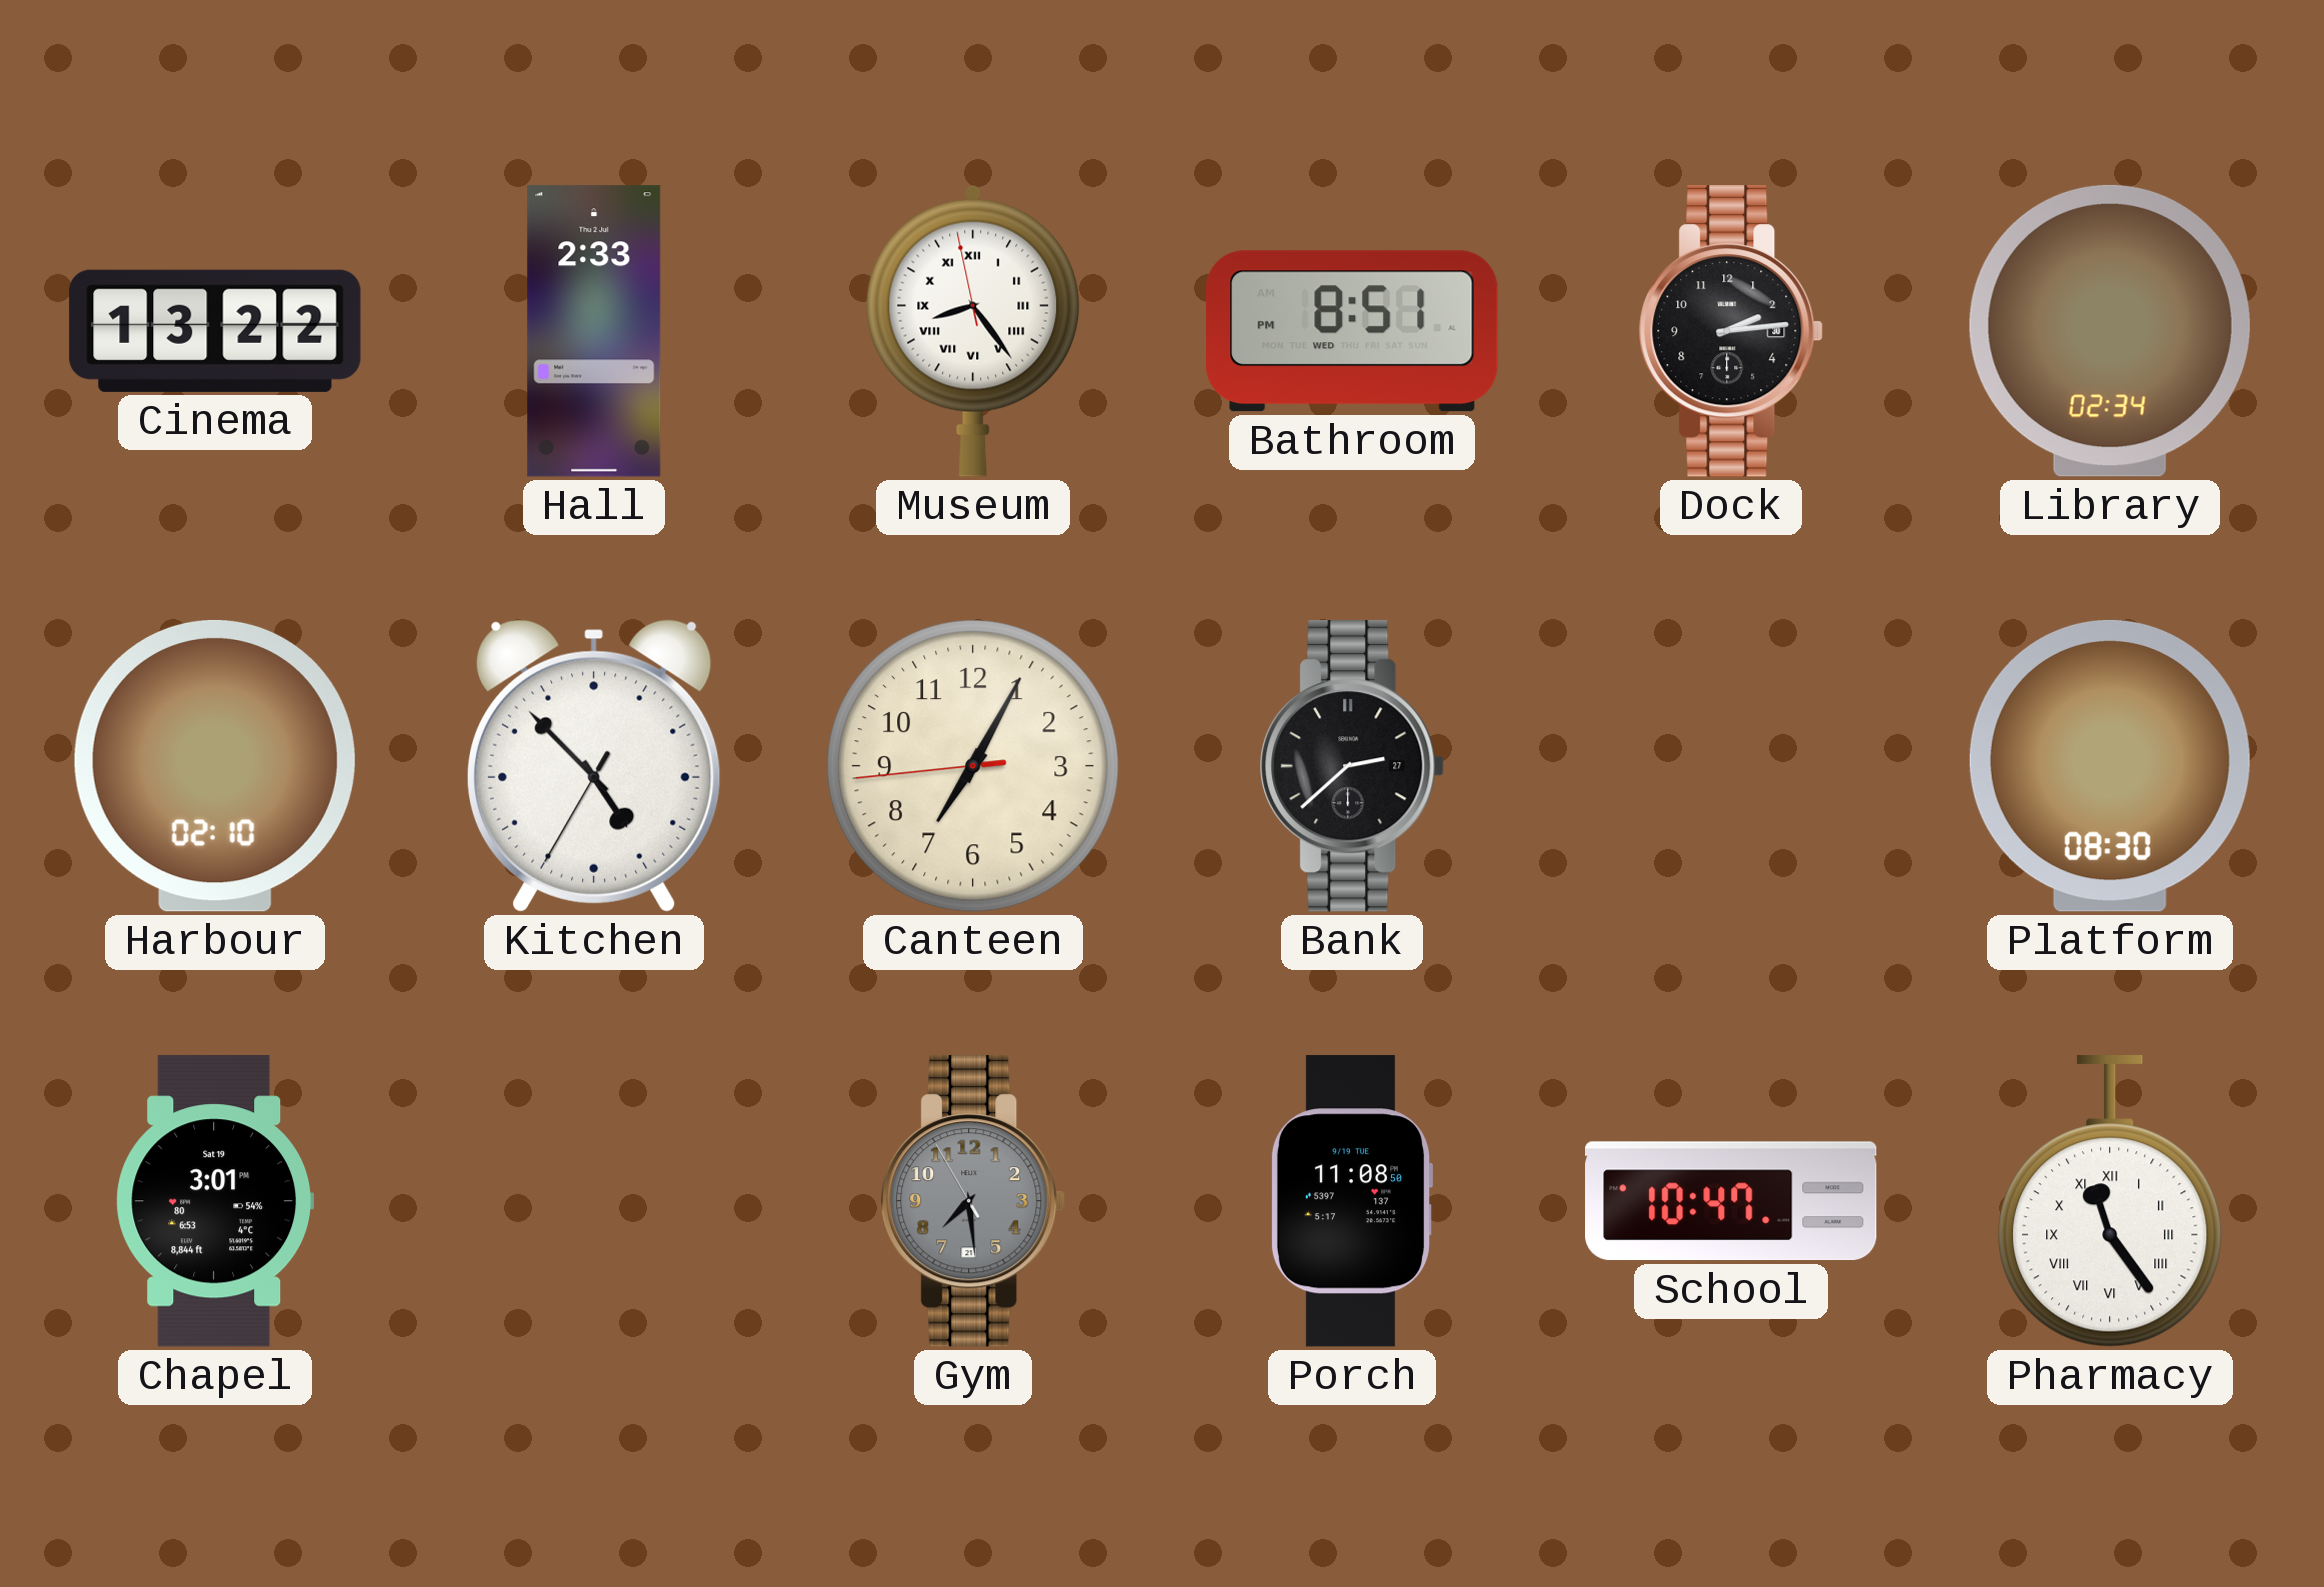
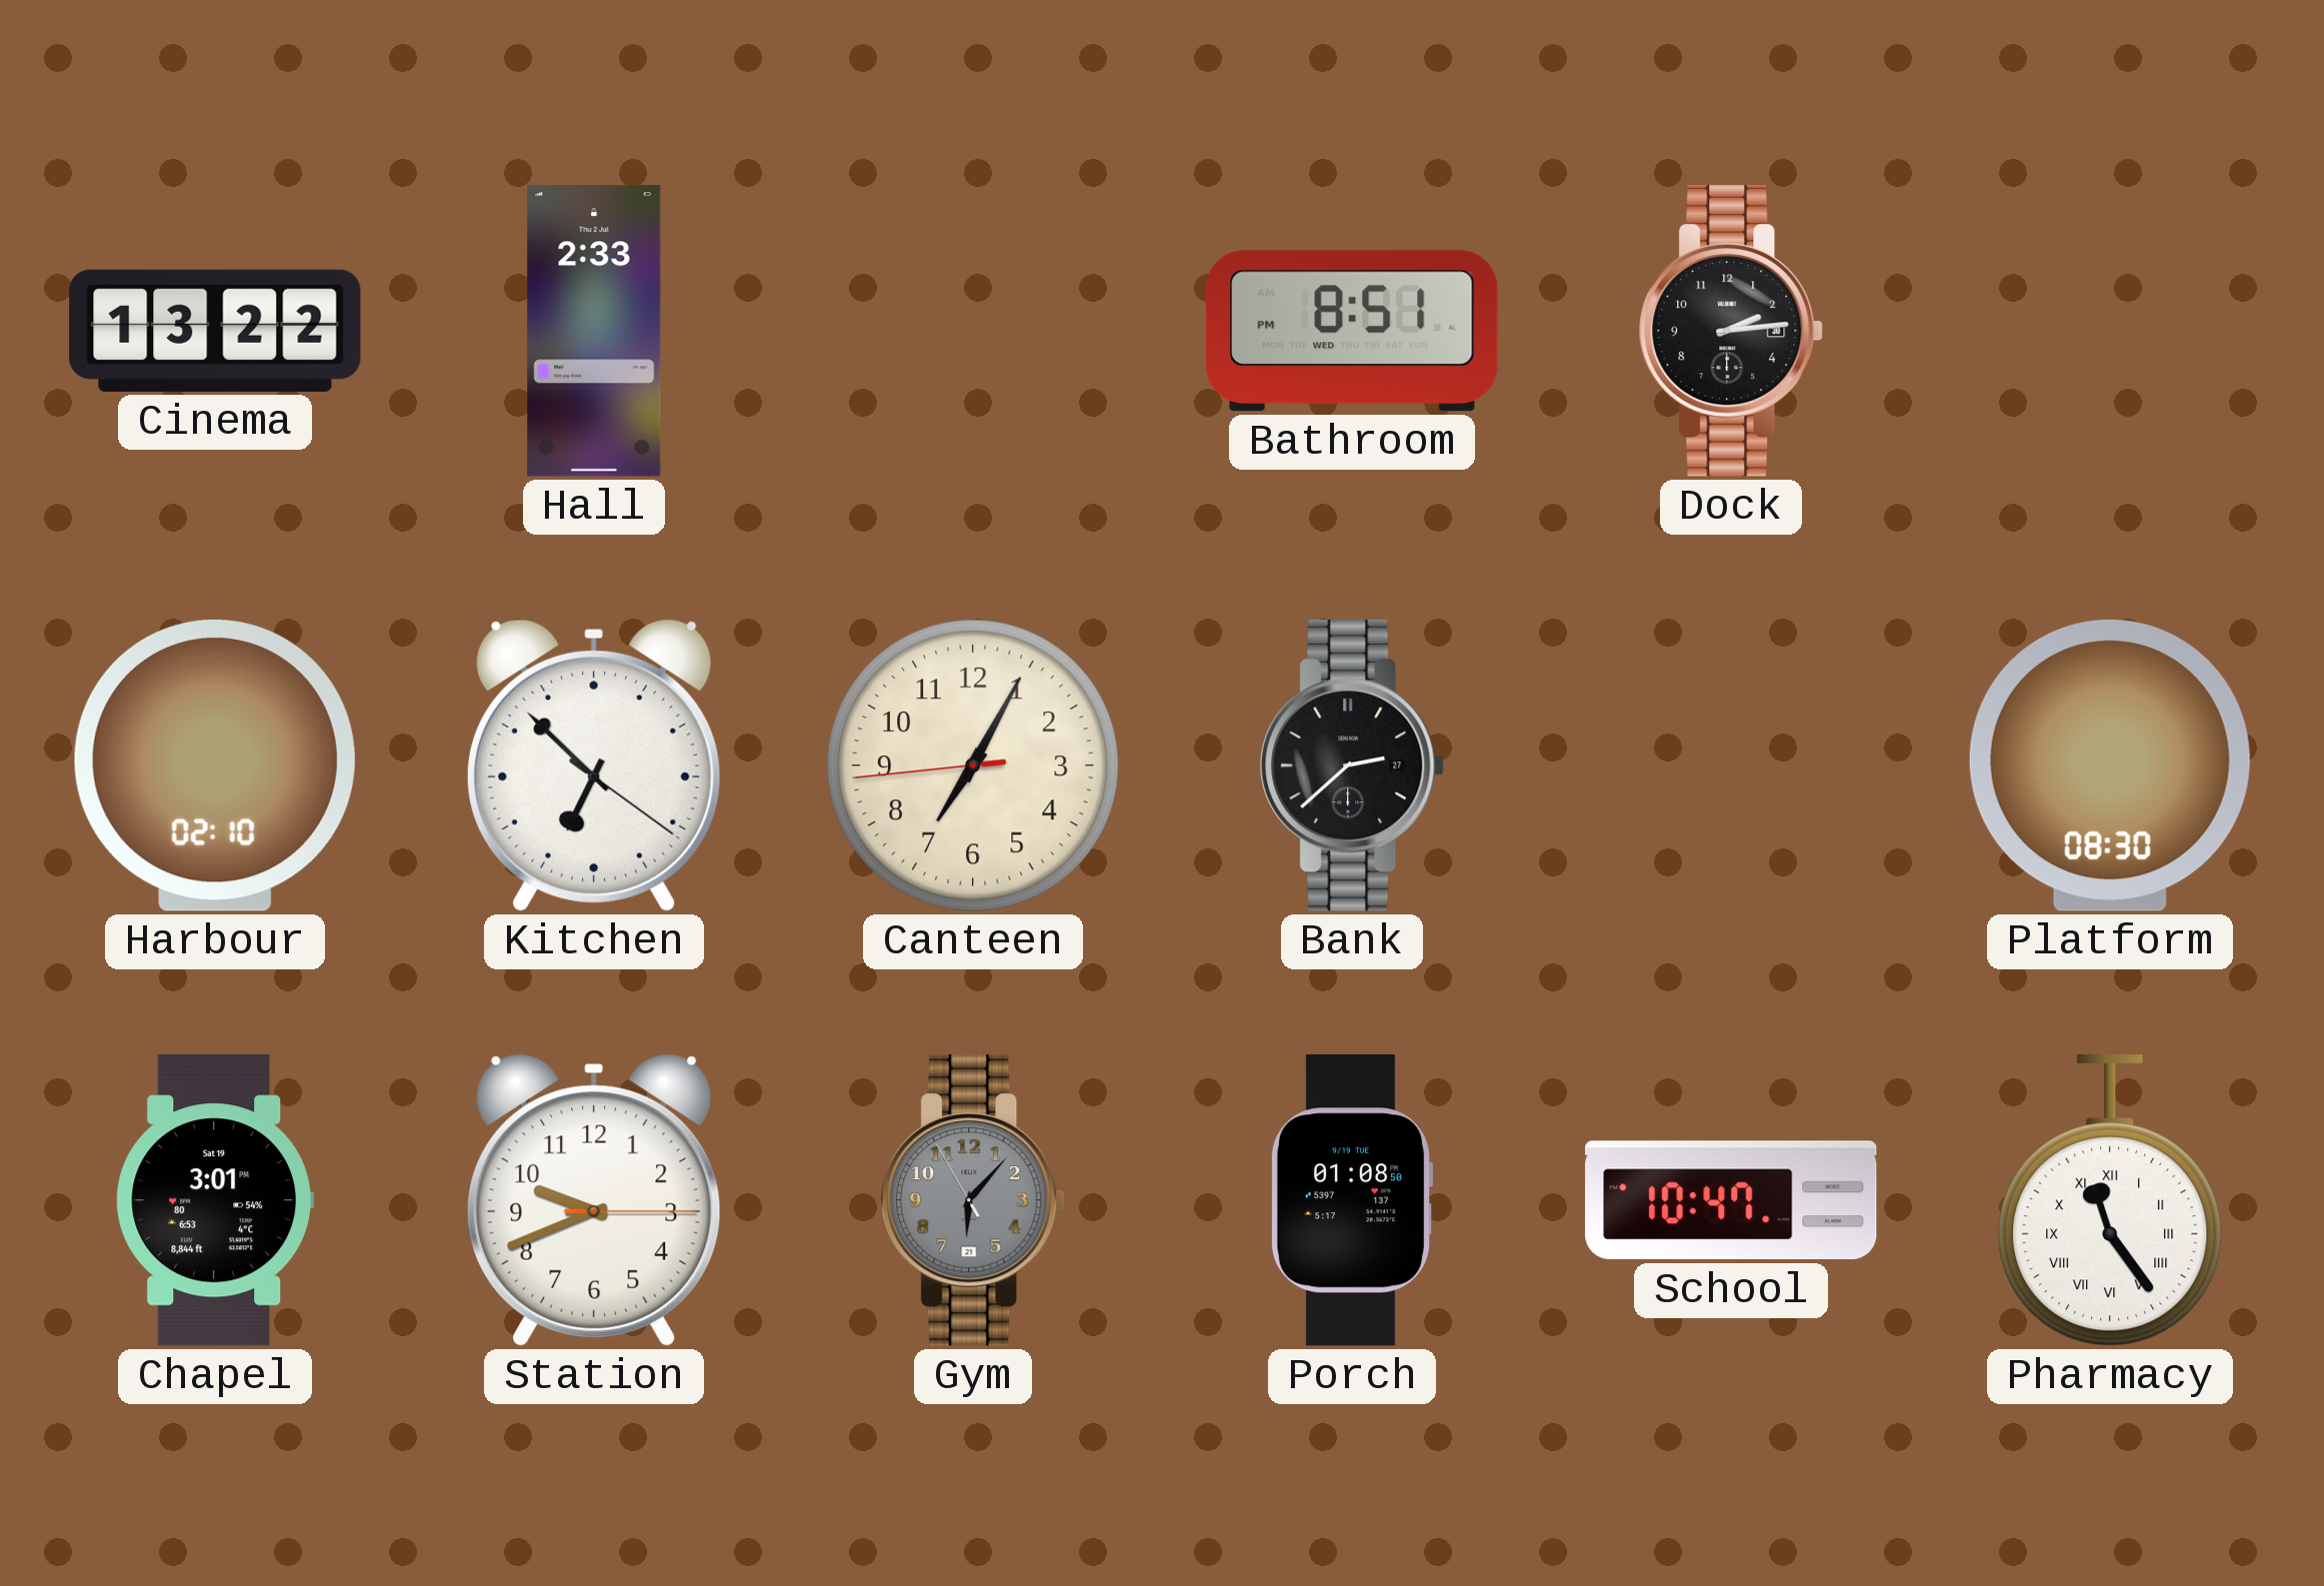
Museum: 8:23 -> none
Library: 02:34 -> none
Kitchen: 4:52 -> 6:52
Station: none -> 9:41
Gym: 7:28 -> 6:06
Porch: 11:08 -> 01:08
